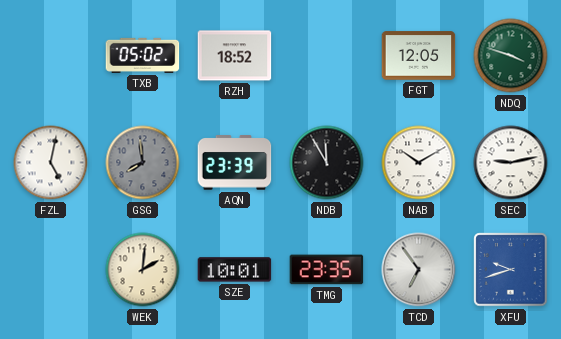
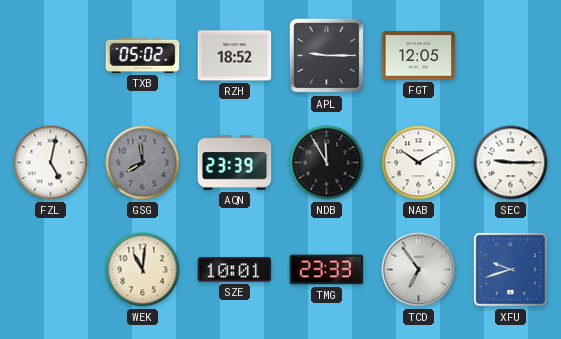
APL: none -> 9:15
NDQ: 3:48 -> none
SEC: 9:13 -> 9:15
WEK: 2:01 -> 11:01
TMG: 23:35 -> 23:33
